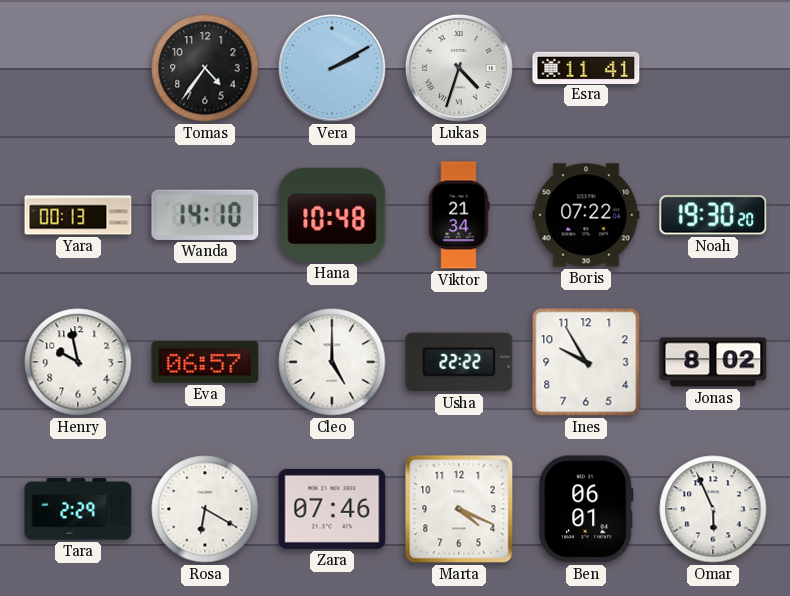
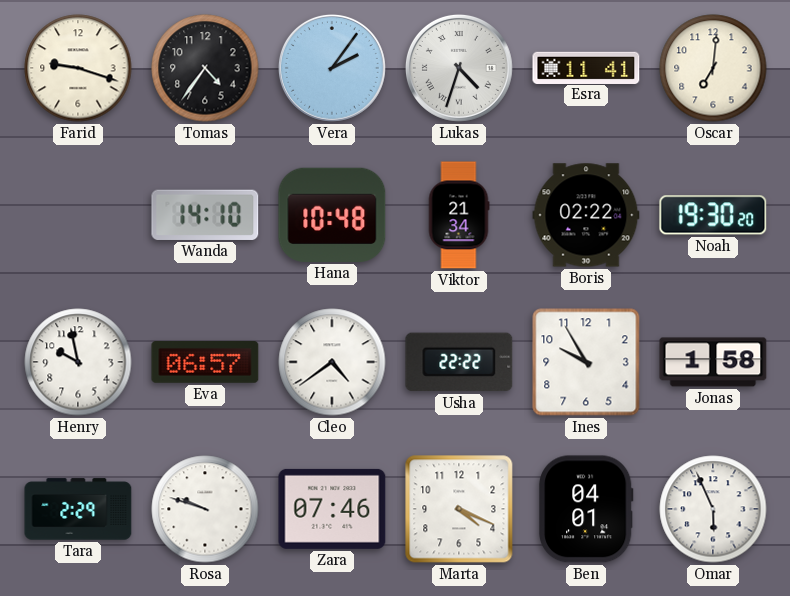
Farid: none -> 9:18
Vera: 2:10 -> 2:06
Oscar: none -> 7:01
Yara: 00:13 -> none
Boris: 07:22 -> 02:22
Cleo: 5:00 -> 4:39
Jonas: 8:02 -> 1:58
Rosa: 6:20 -> 9:48
Ben: 06:01 -> 04:01
